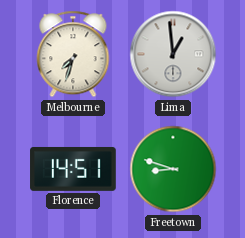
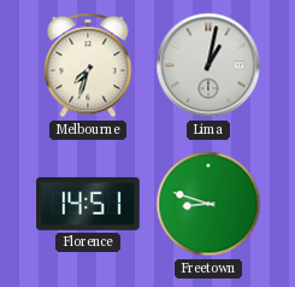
Lima: 12:59 -> 1:02
